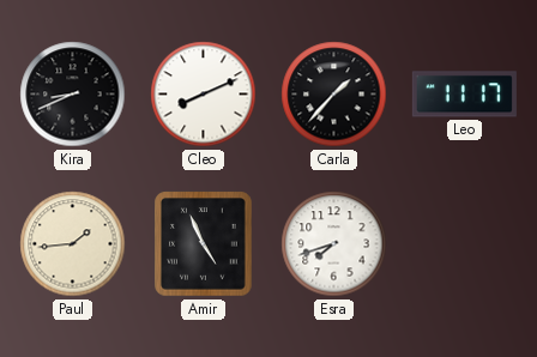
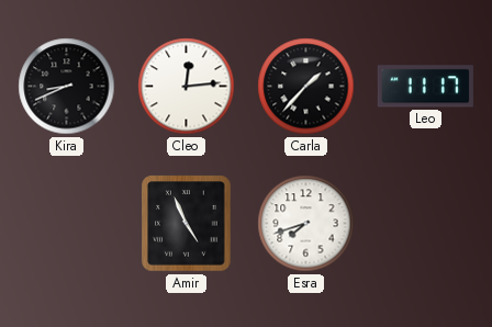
Cleo: 8:11 -> 12:14
Paul: 1:44 -> none
